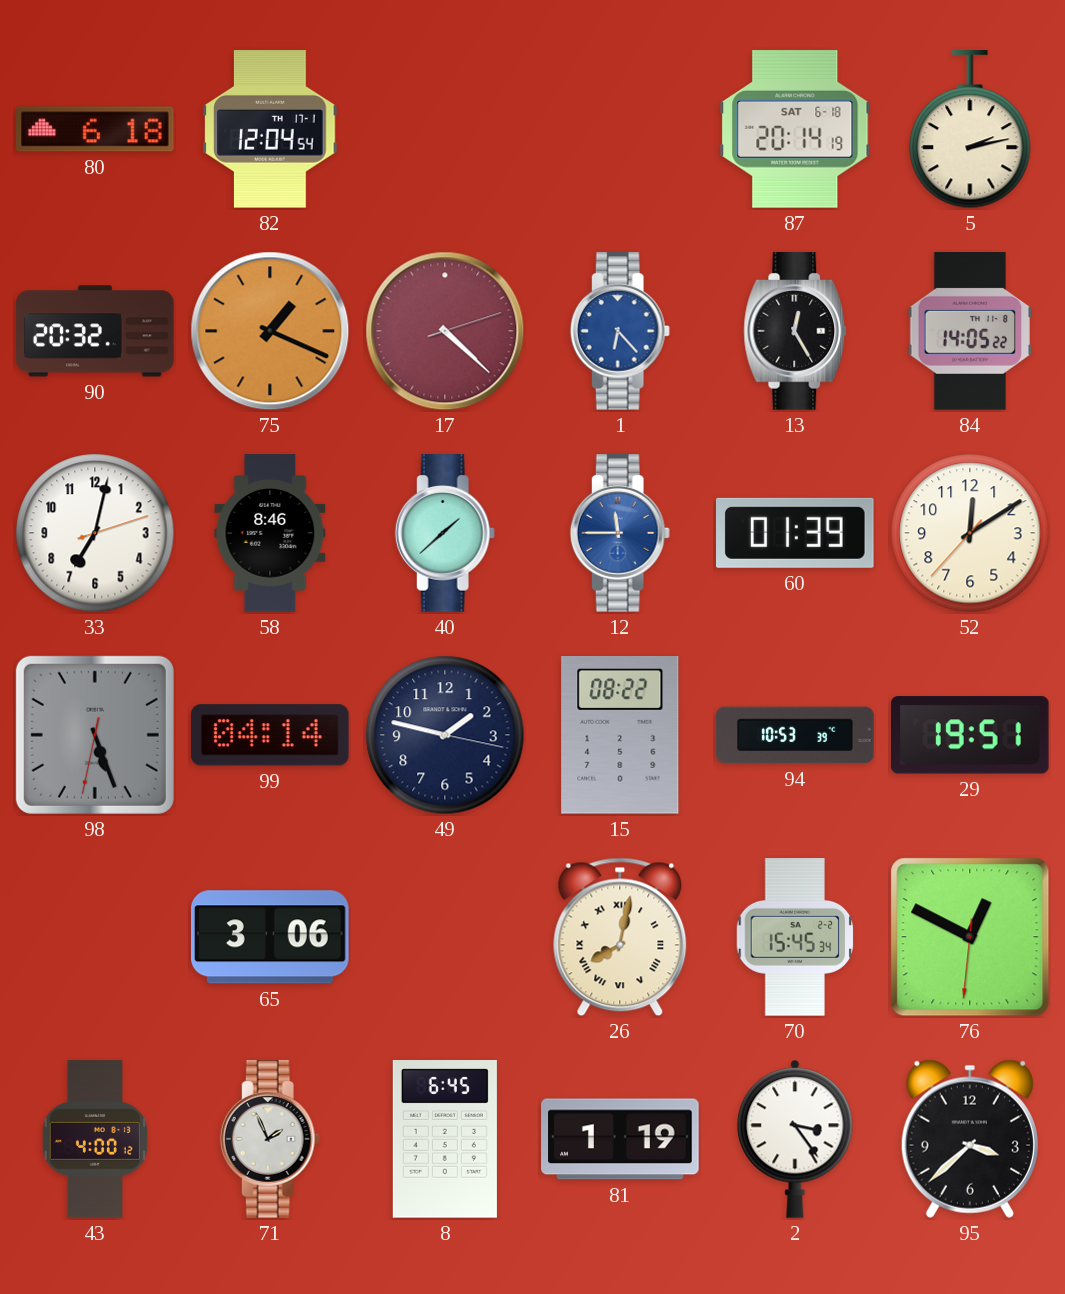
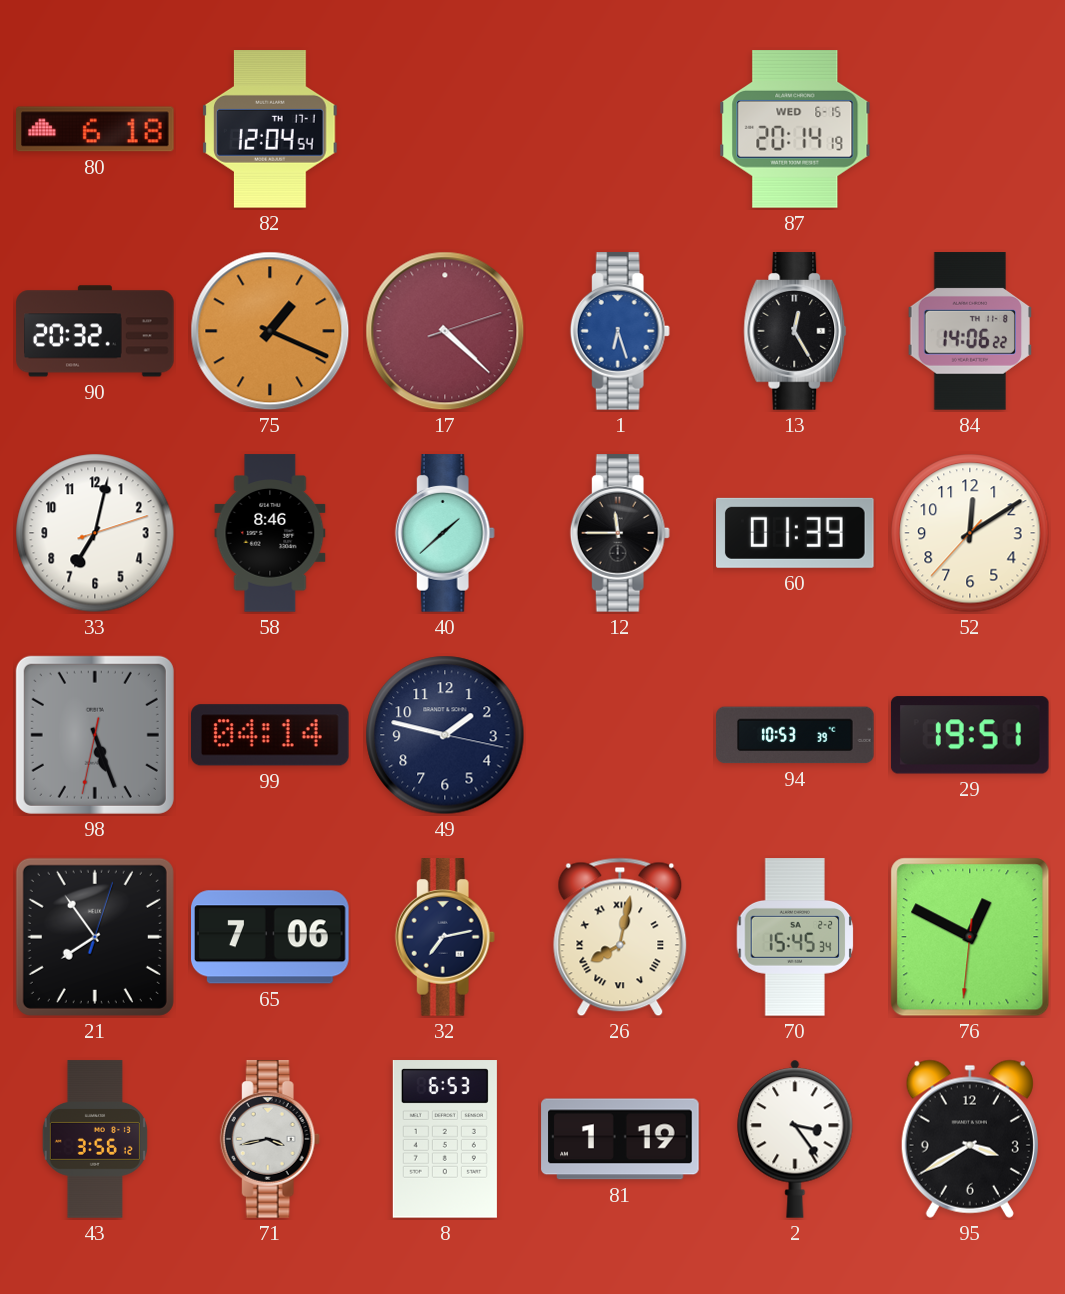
87 date: SAT 6-18 -> WED 6-15
5: 2:13 -> none
1: 6:23 -> 6:27
84: 14:05 -> 14:06
12 dial: blue -> black
15: 08:22 -> none
21: none -> 7:54
65: 3:06 -> 7:06
32: none -> 7:13
43: 4:00 -> 3:56
71: 1:56 -> 3:43
8: 6:45 -> 6:53
95: 3:38 -> 3:40
